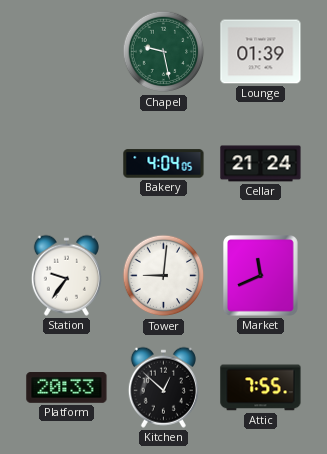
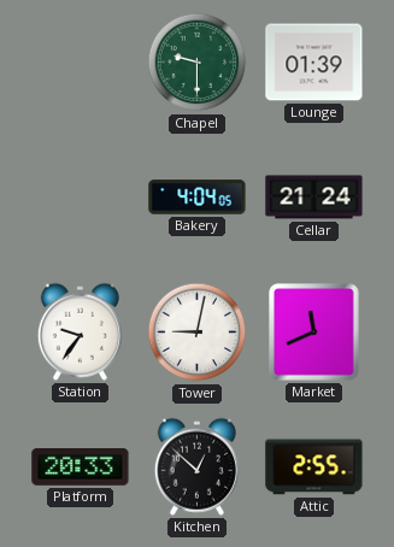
Chapel: 9:28 -> 9:30
Tower: 9:01 -> 9:02
Attic: 7:55 -> 2:55
